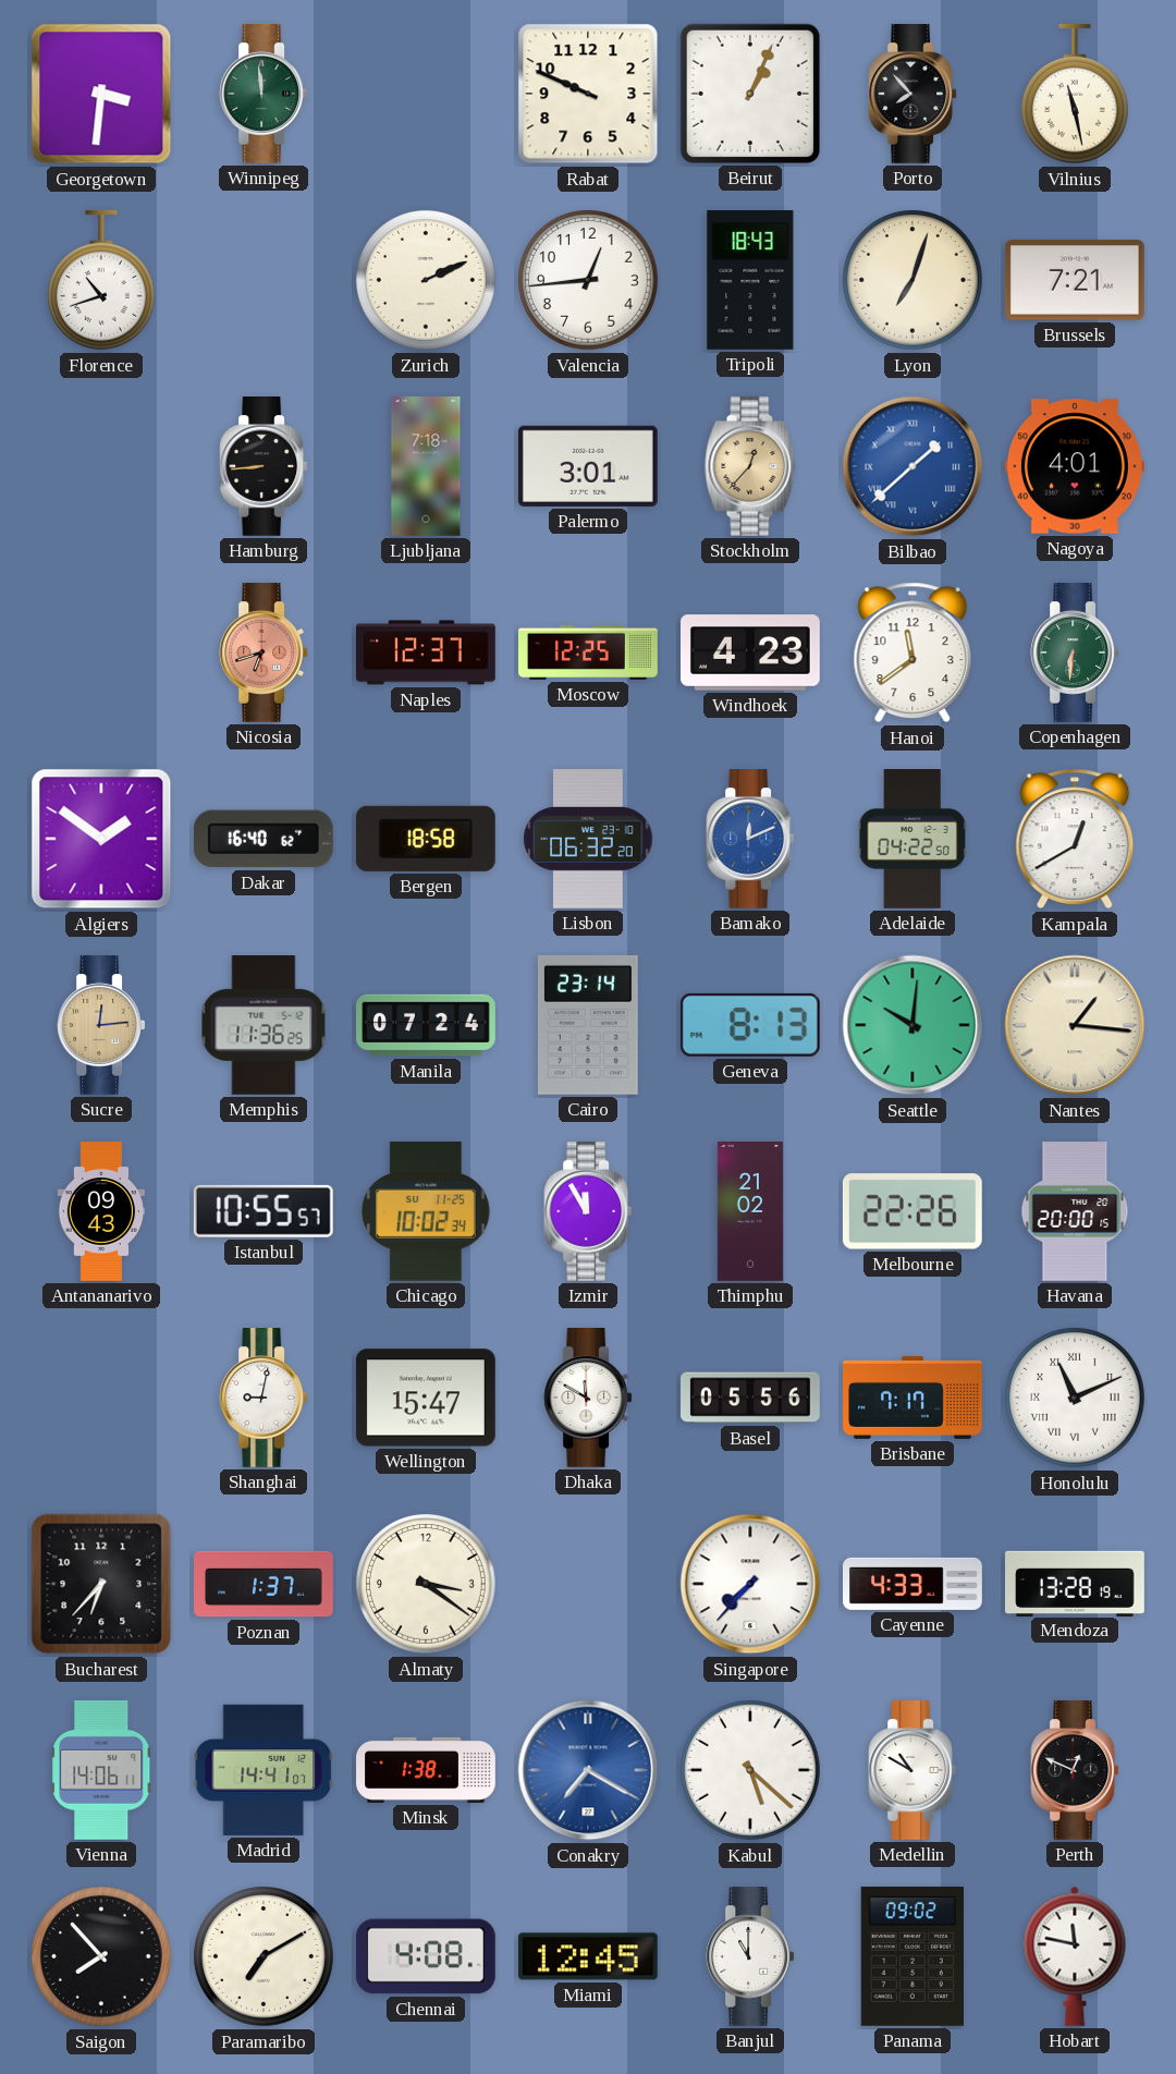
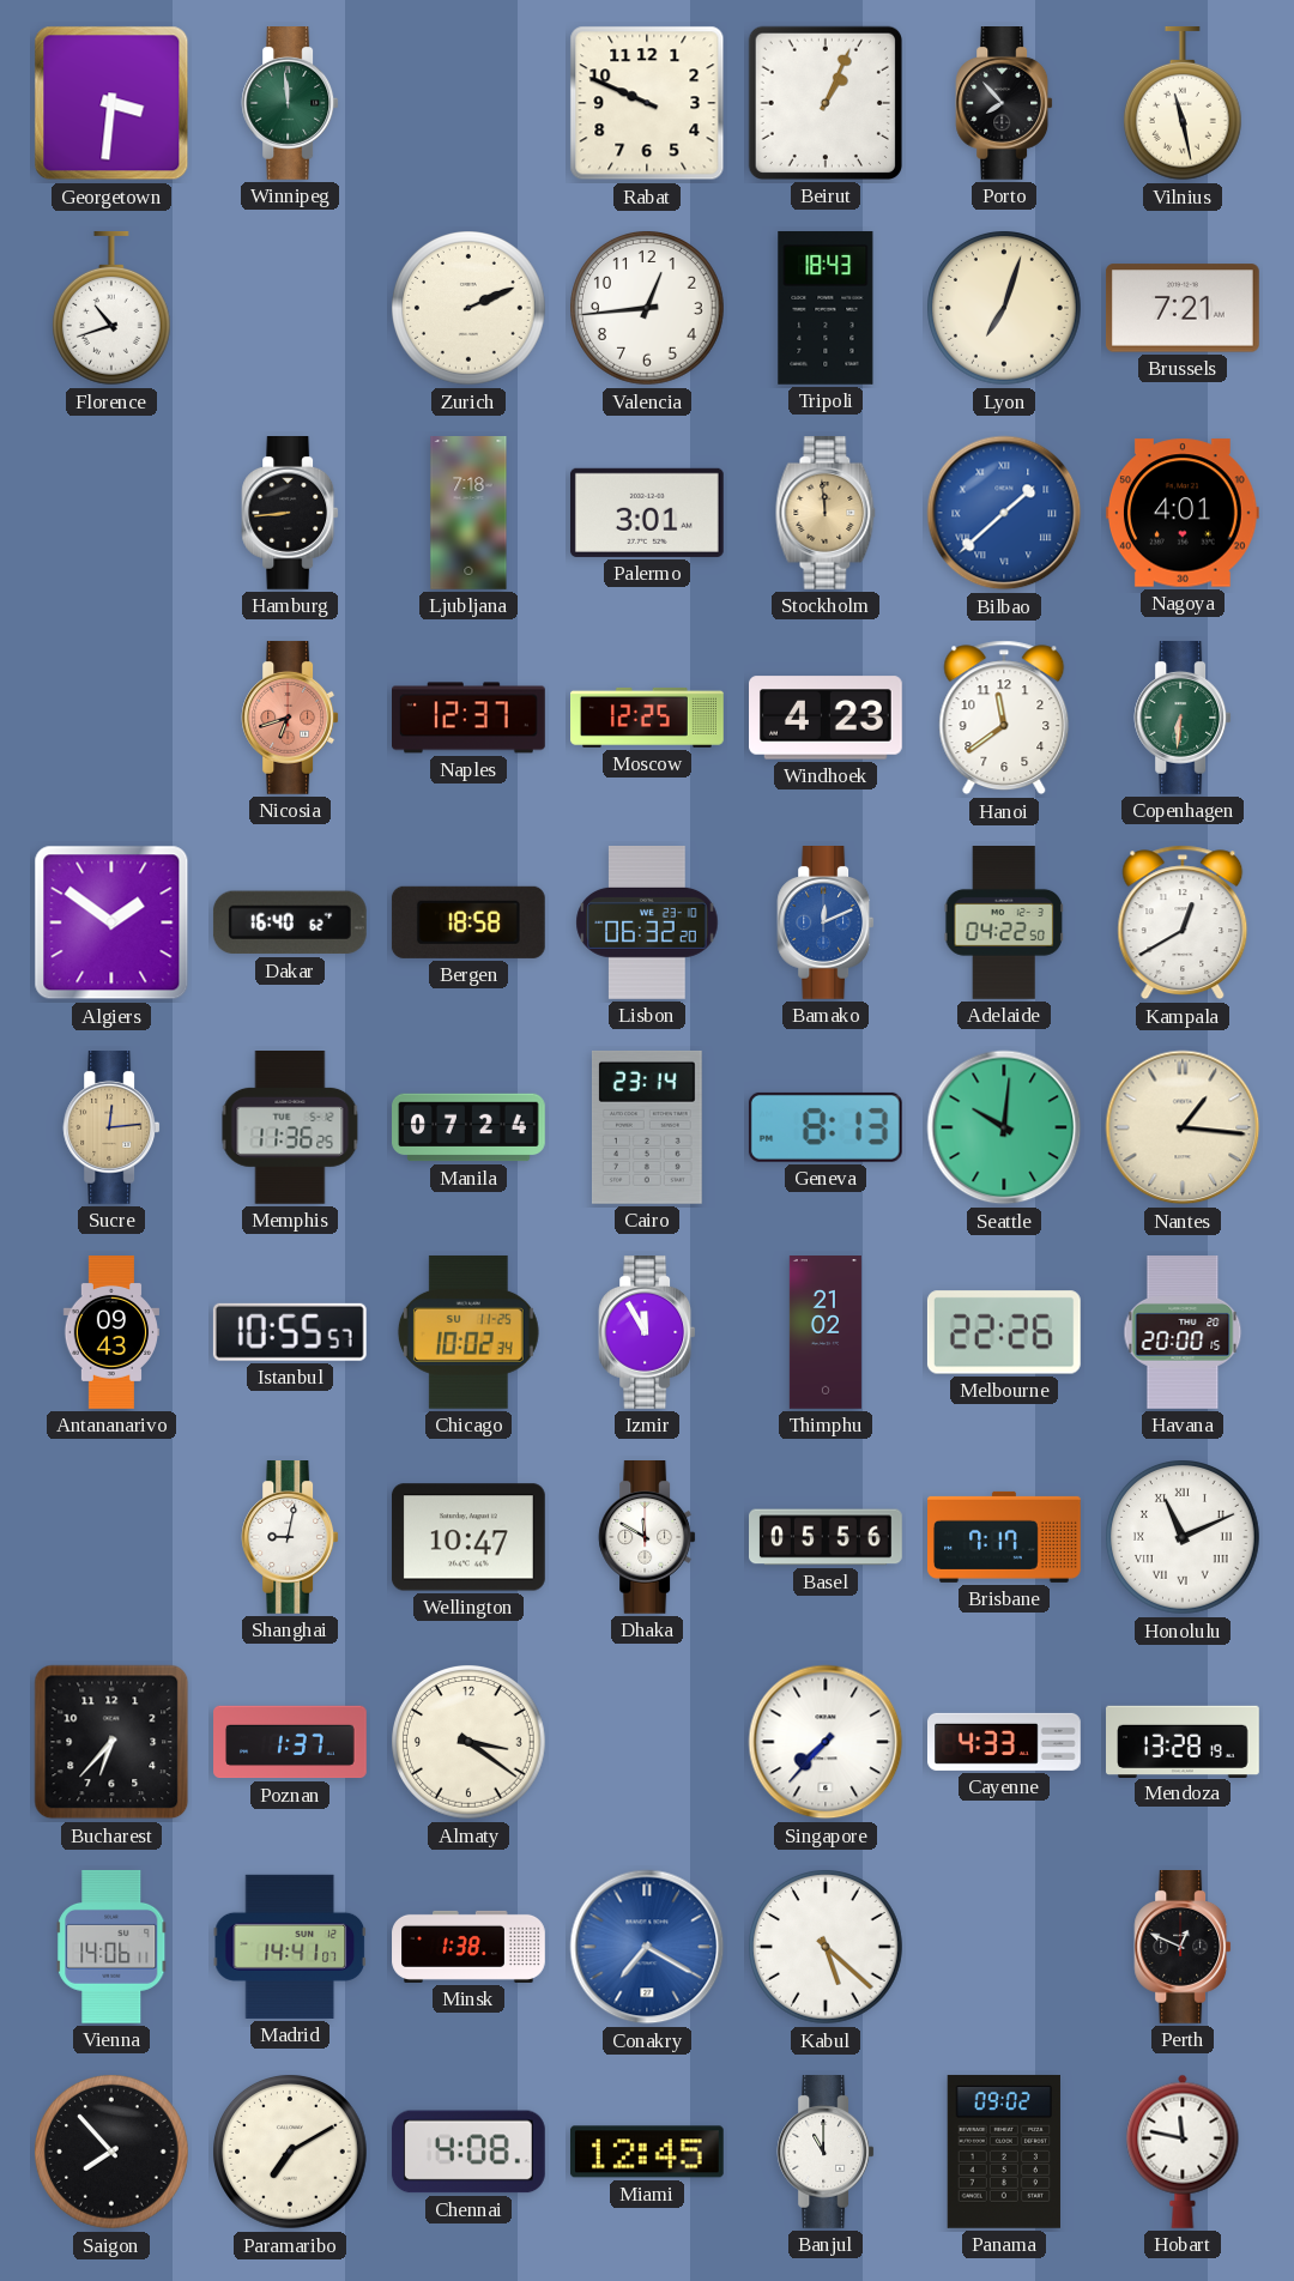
Stockholm: 12:37 -> 11:59
Wellington: 15:47 -> 10:47
Medellin: 10:50 -> none
